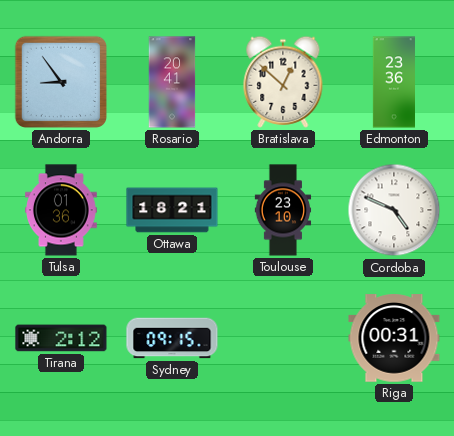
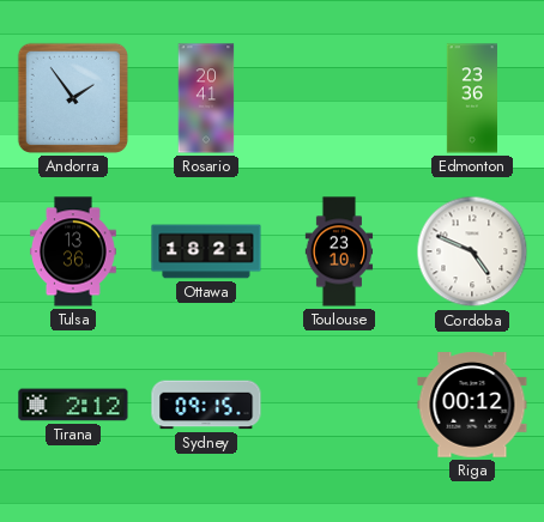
Andorra: 8:54 -> 1:54
Bratislava: 12:52 -> none
Tulsa: 01:36 -> 13:36
Riga: 00:31 -> 00:12
